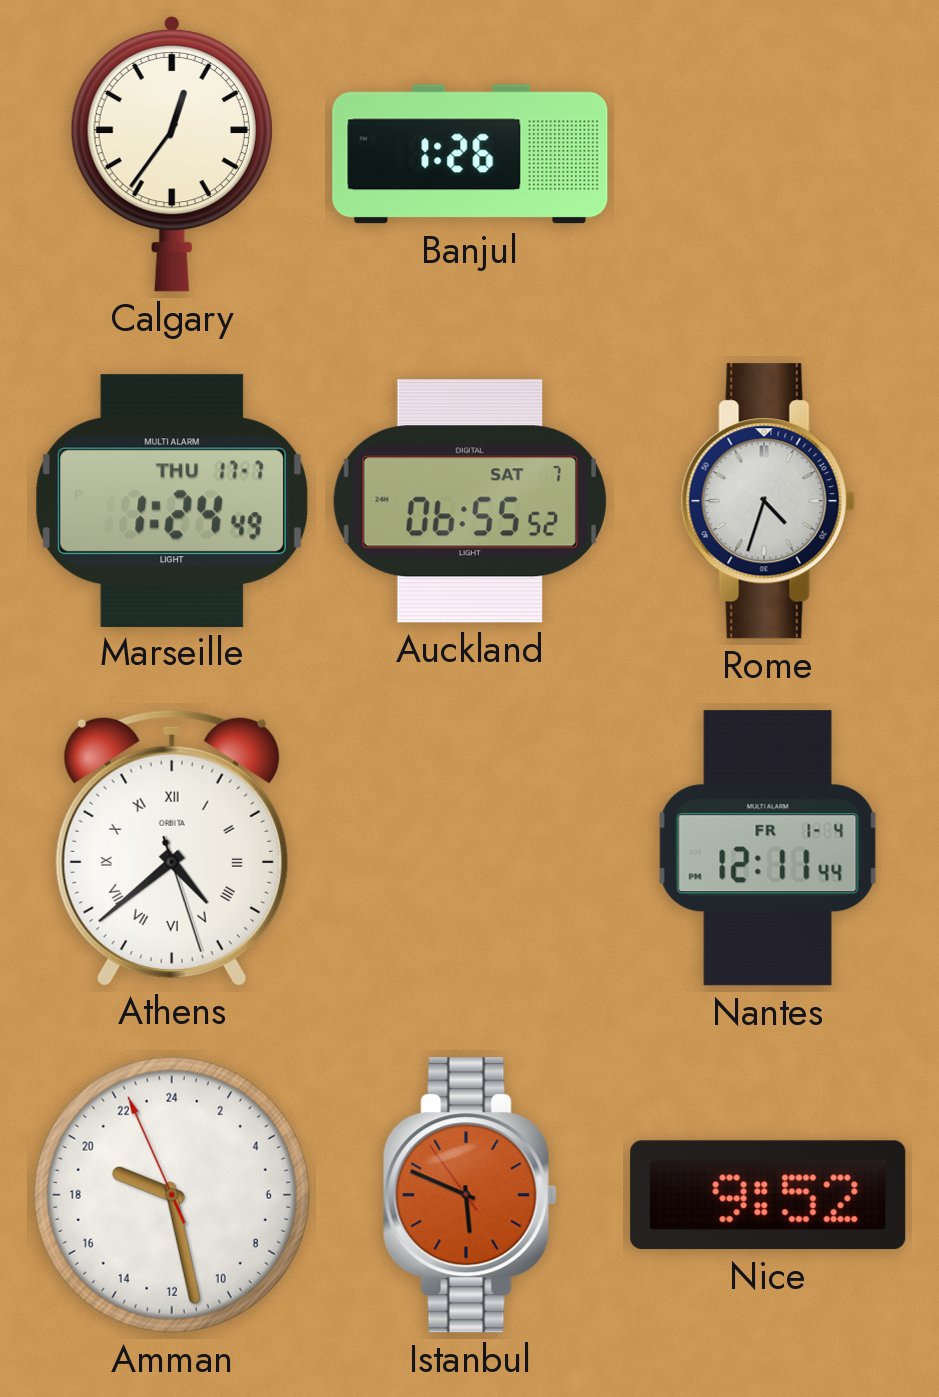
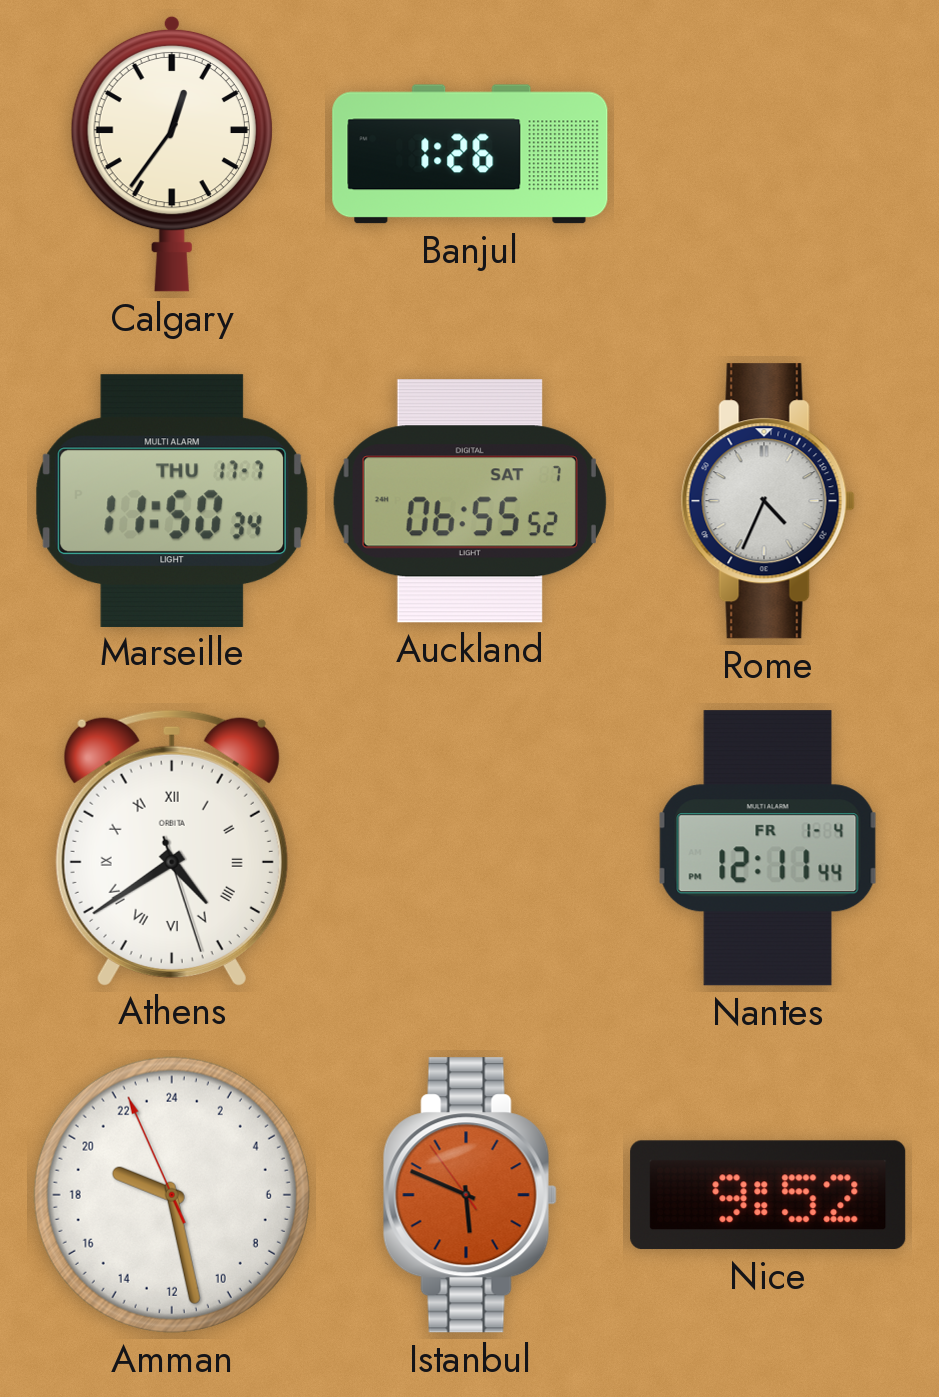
Marseille: 1:24 -> 11:50
Rome: 4:33 -> 4:34
Athens: 4:38 -> 4:39
